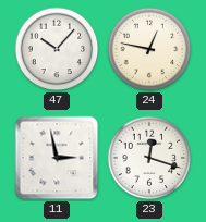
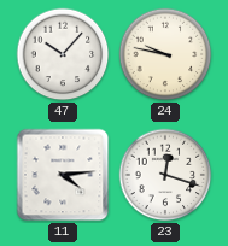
24: 12:47 -> 9:47
11: 2:58 -> 4:14
